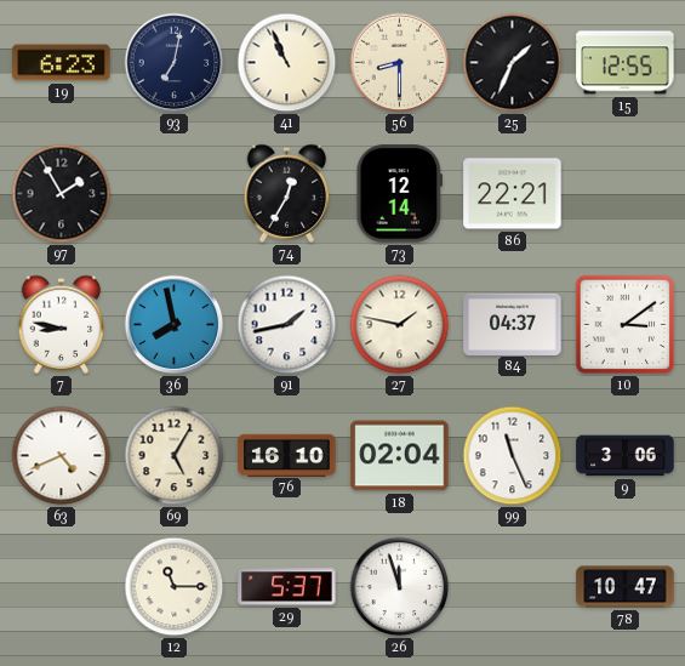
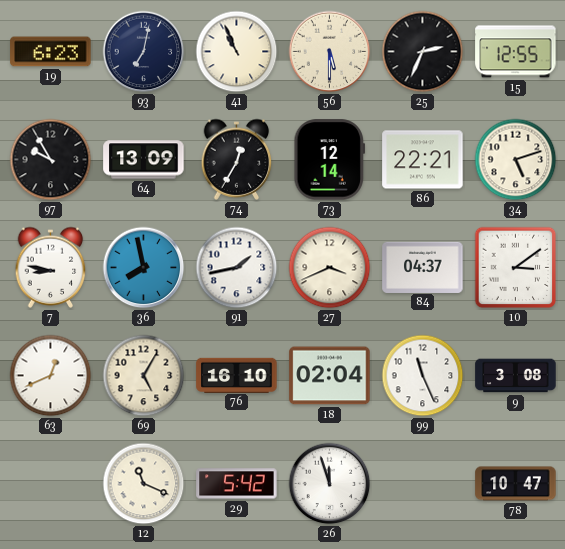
56: 8:30 -> 5:30
25: 1:34 -> 2:34
97: 1:55 -> 9:55
64: none -> 13:09
34: none -> 5:12
27: 1:47 -> 3:41
63: 4:41 -> 12:41
9: 3:06 -> 3:08
12: 11:15 -> 11:19
29: 5:37 -> 5:42
